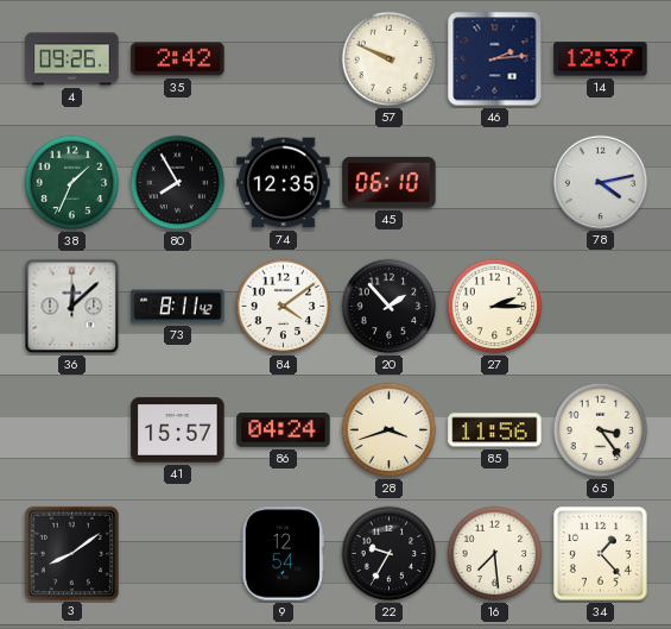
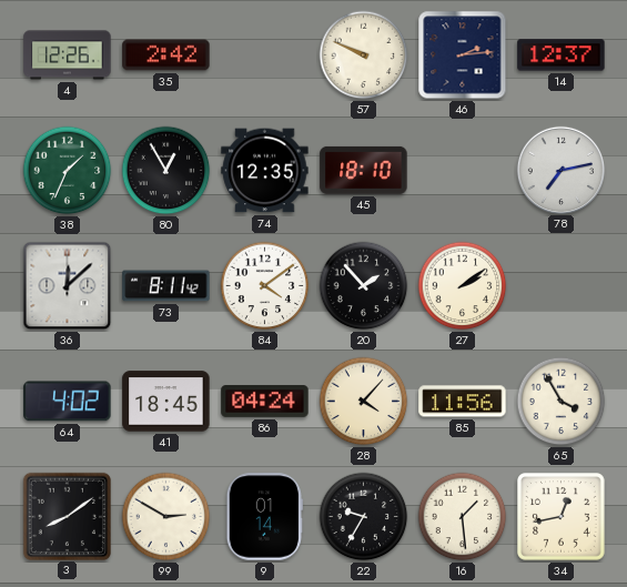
4: 09:26 -> 12:26
80: 7:55 -> 12:55
45: 06:10 -> 18:10
78: 4:13 -> 7:13
27: 2:15 -> 2:09
64: none -> 4:02
41: 15:57 -> 18:45
28: 3:42 -> 4:07
65: 3:24 -> 3:55
99: none -> 2:50
9: 12:54 -> 01:14
16: 7:29 -> 1:29
34: 1:23 -> 12:43
